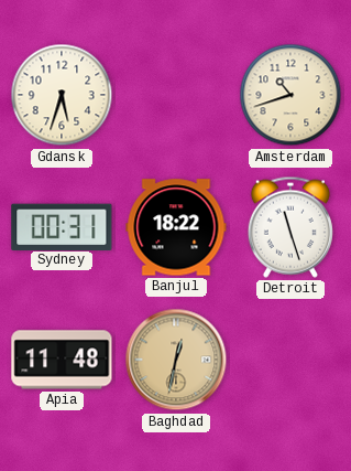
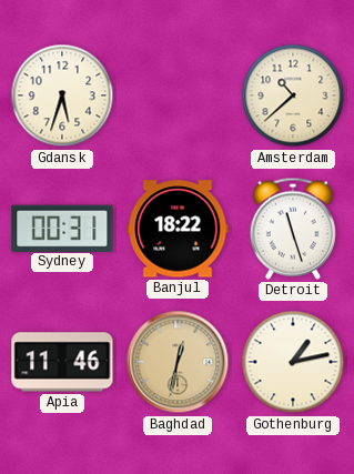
Amsterdam: 10:42 -> 10:38
Apia: 11:48 -> 11:46
Gothenburg: none -> 1:13
